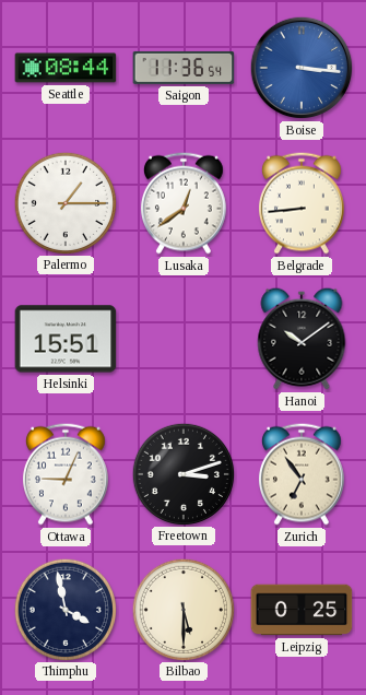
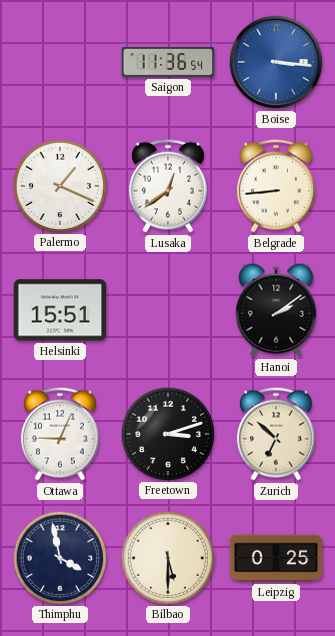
Seattle: 08:44 -> none
Palermo: 1:15 -> 1:19
Hanoi: 10:09 -> 2:09
Zurich: 6:54 -> 6:52
